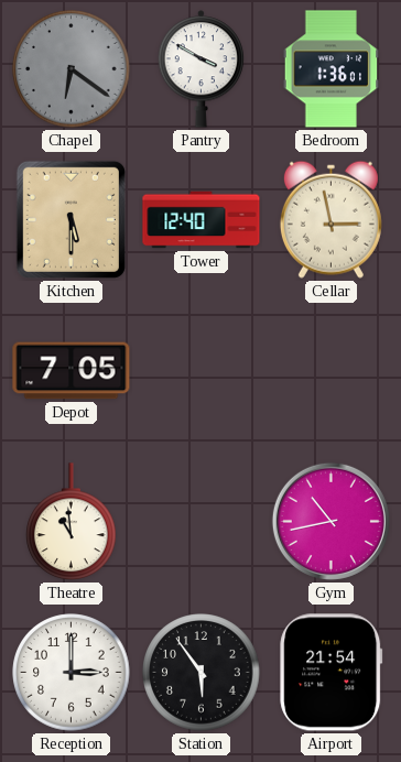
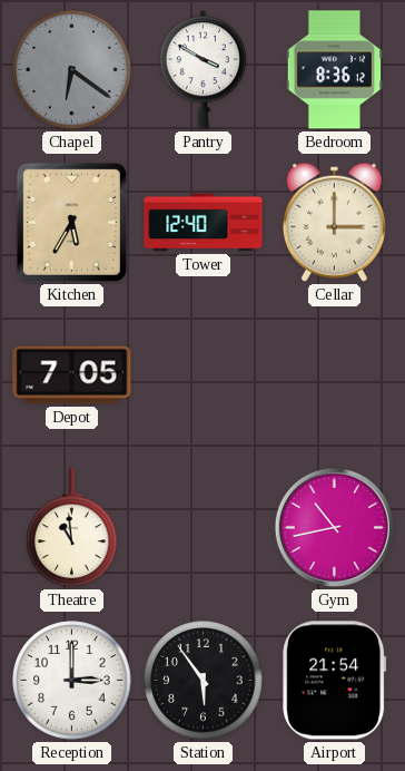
Bedroom: 1:36 -> 8:36
Kitchen: 5:30 -> 5:35
Cellar: 2:58 -> 3:00
